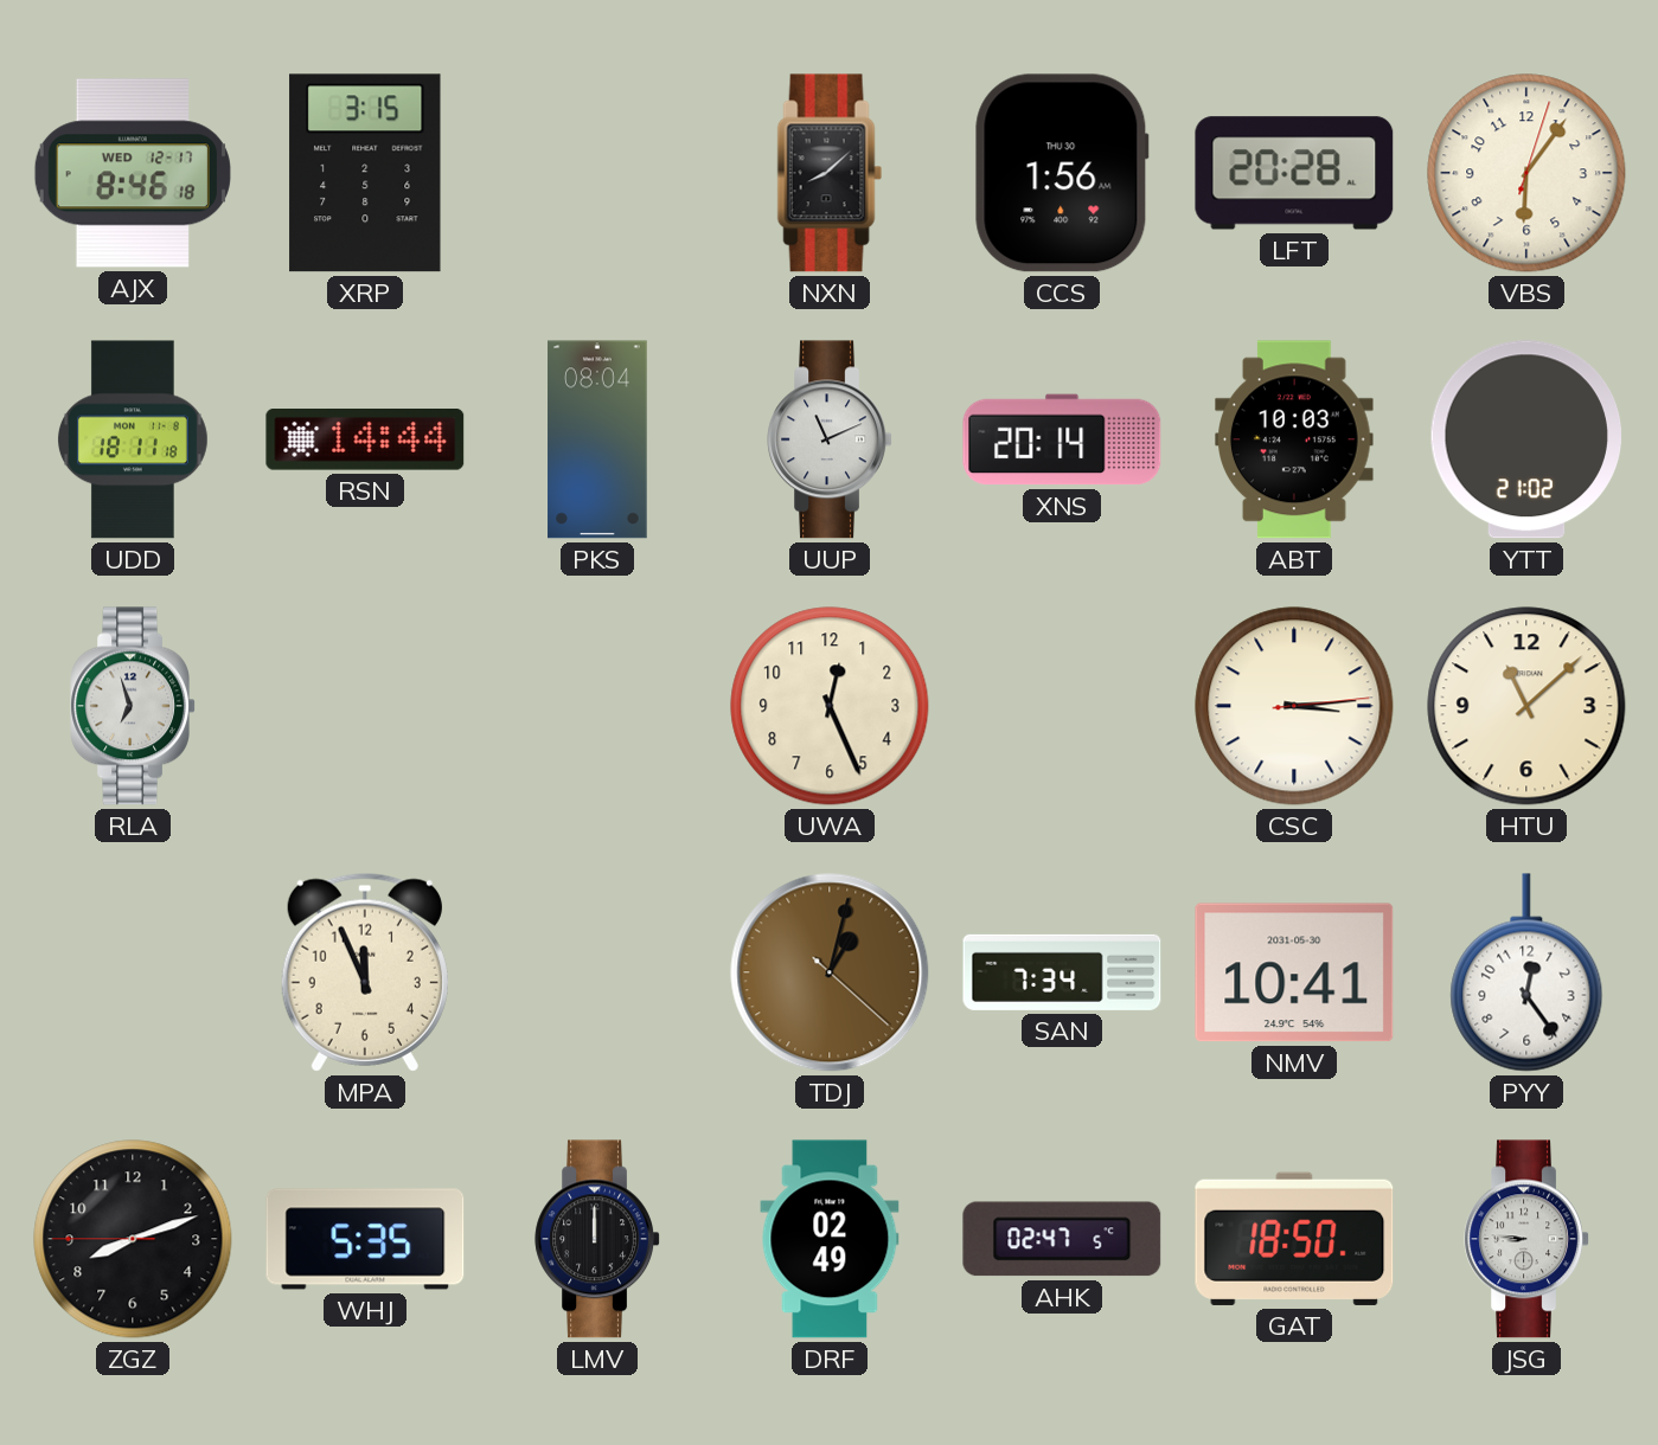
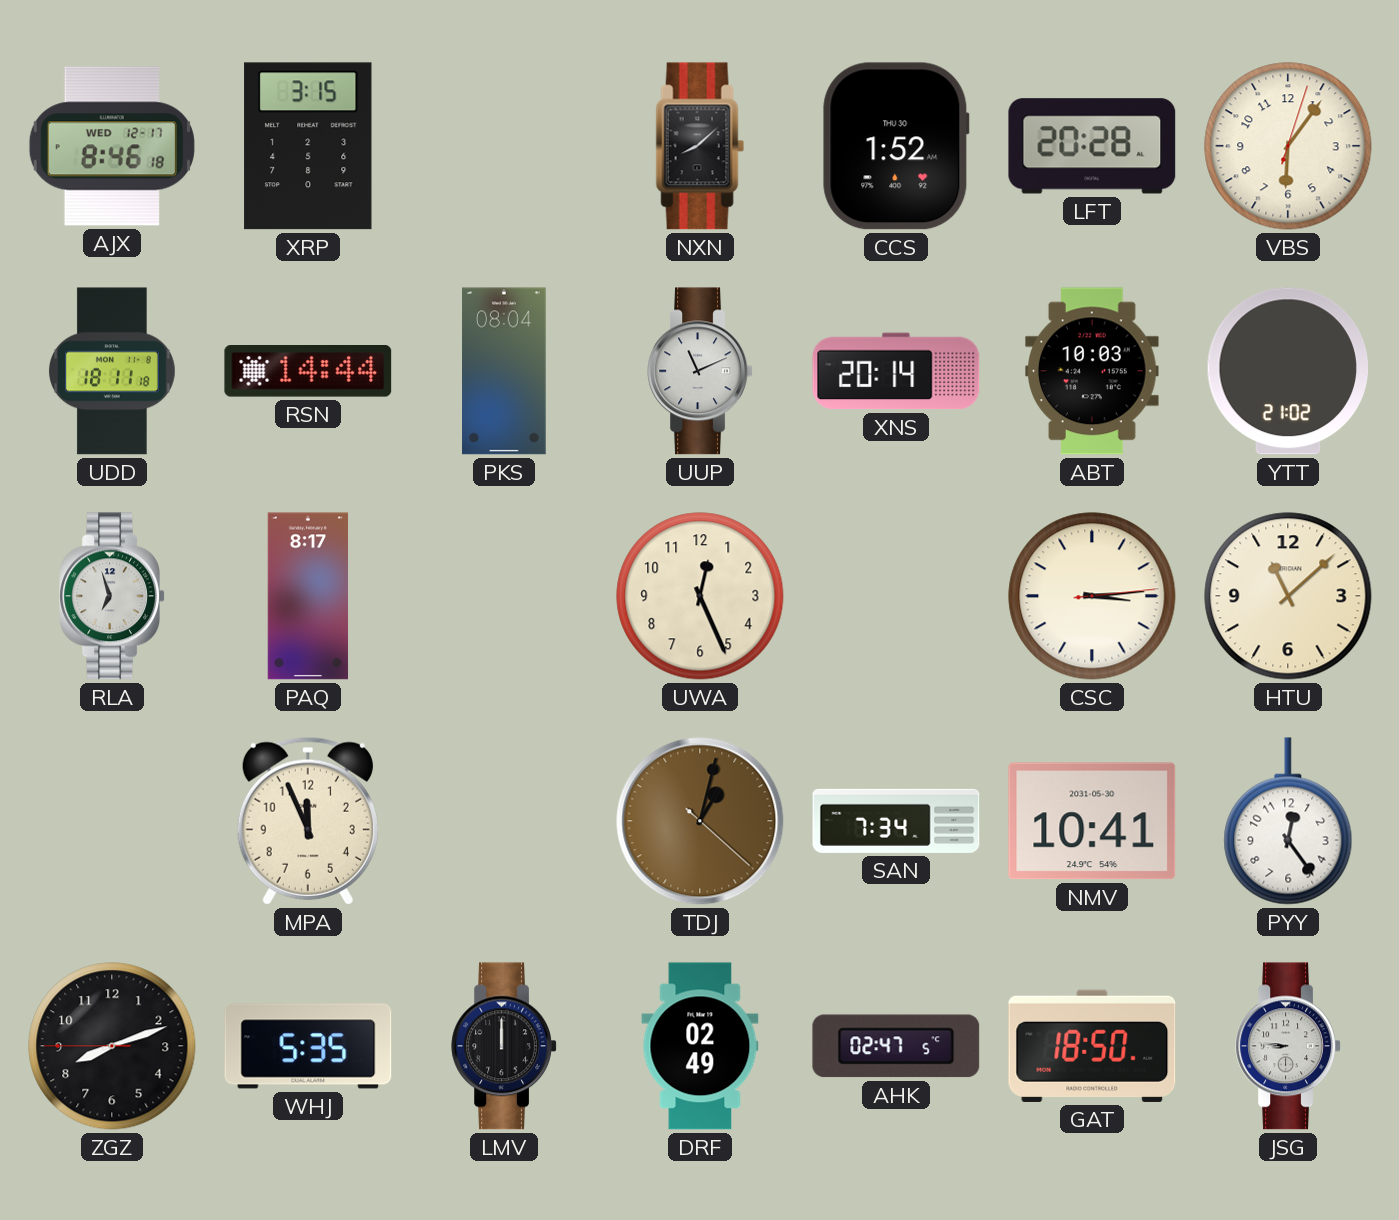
CCS: 1:56 -> 1:52
PAQ: none -> 8:17
